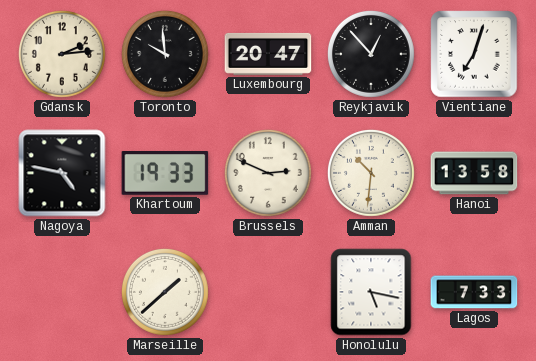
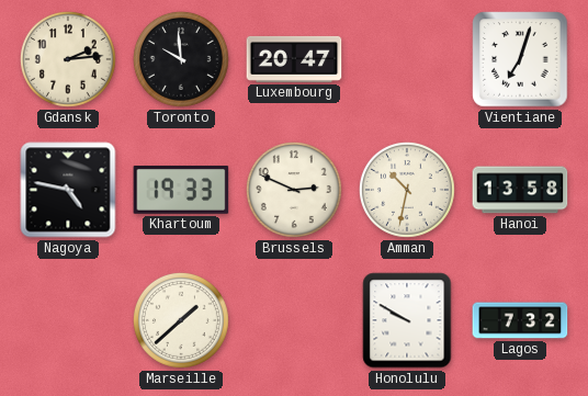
Reykjavik: 12:53 -> none
Amman: 10:31 -> 10:32
Honolulu: 5:17 -> 9:50
Lagos: 7:33 -> 7:32
